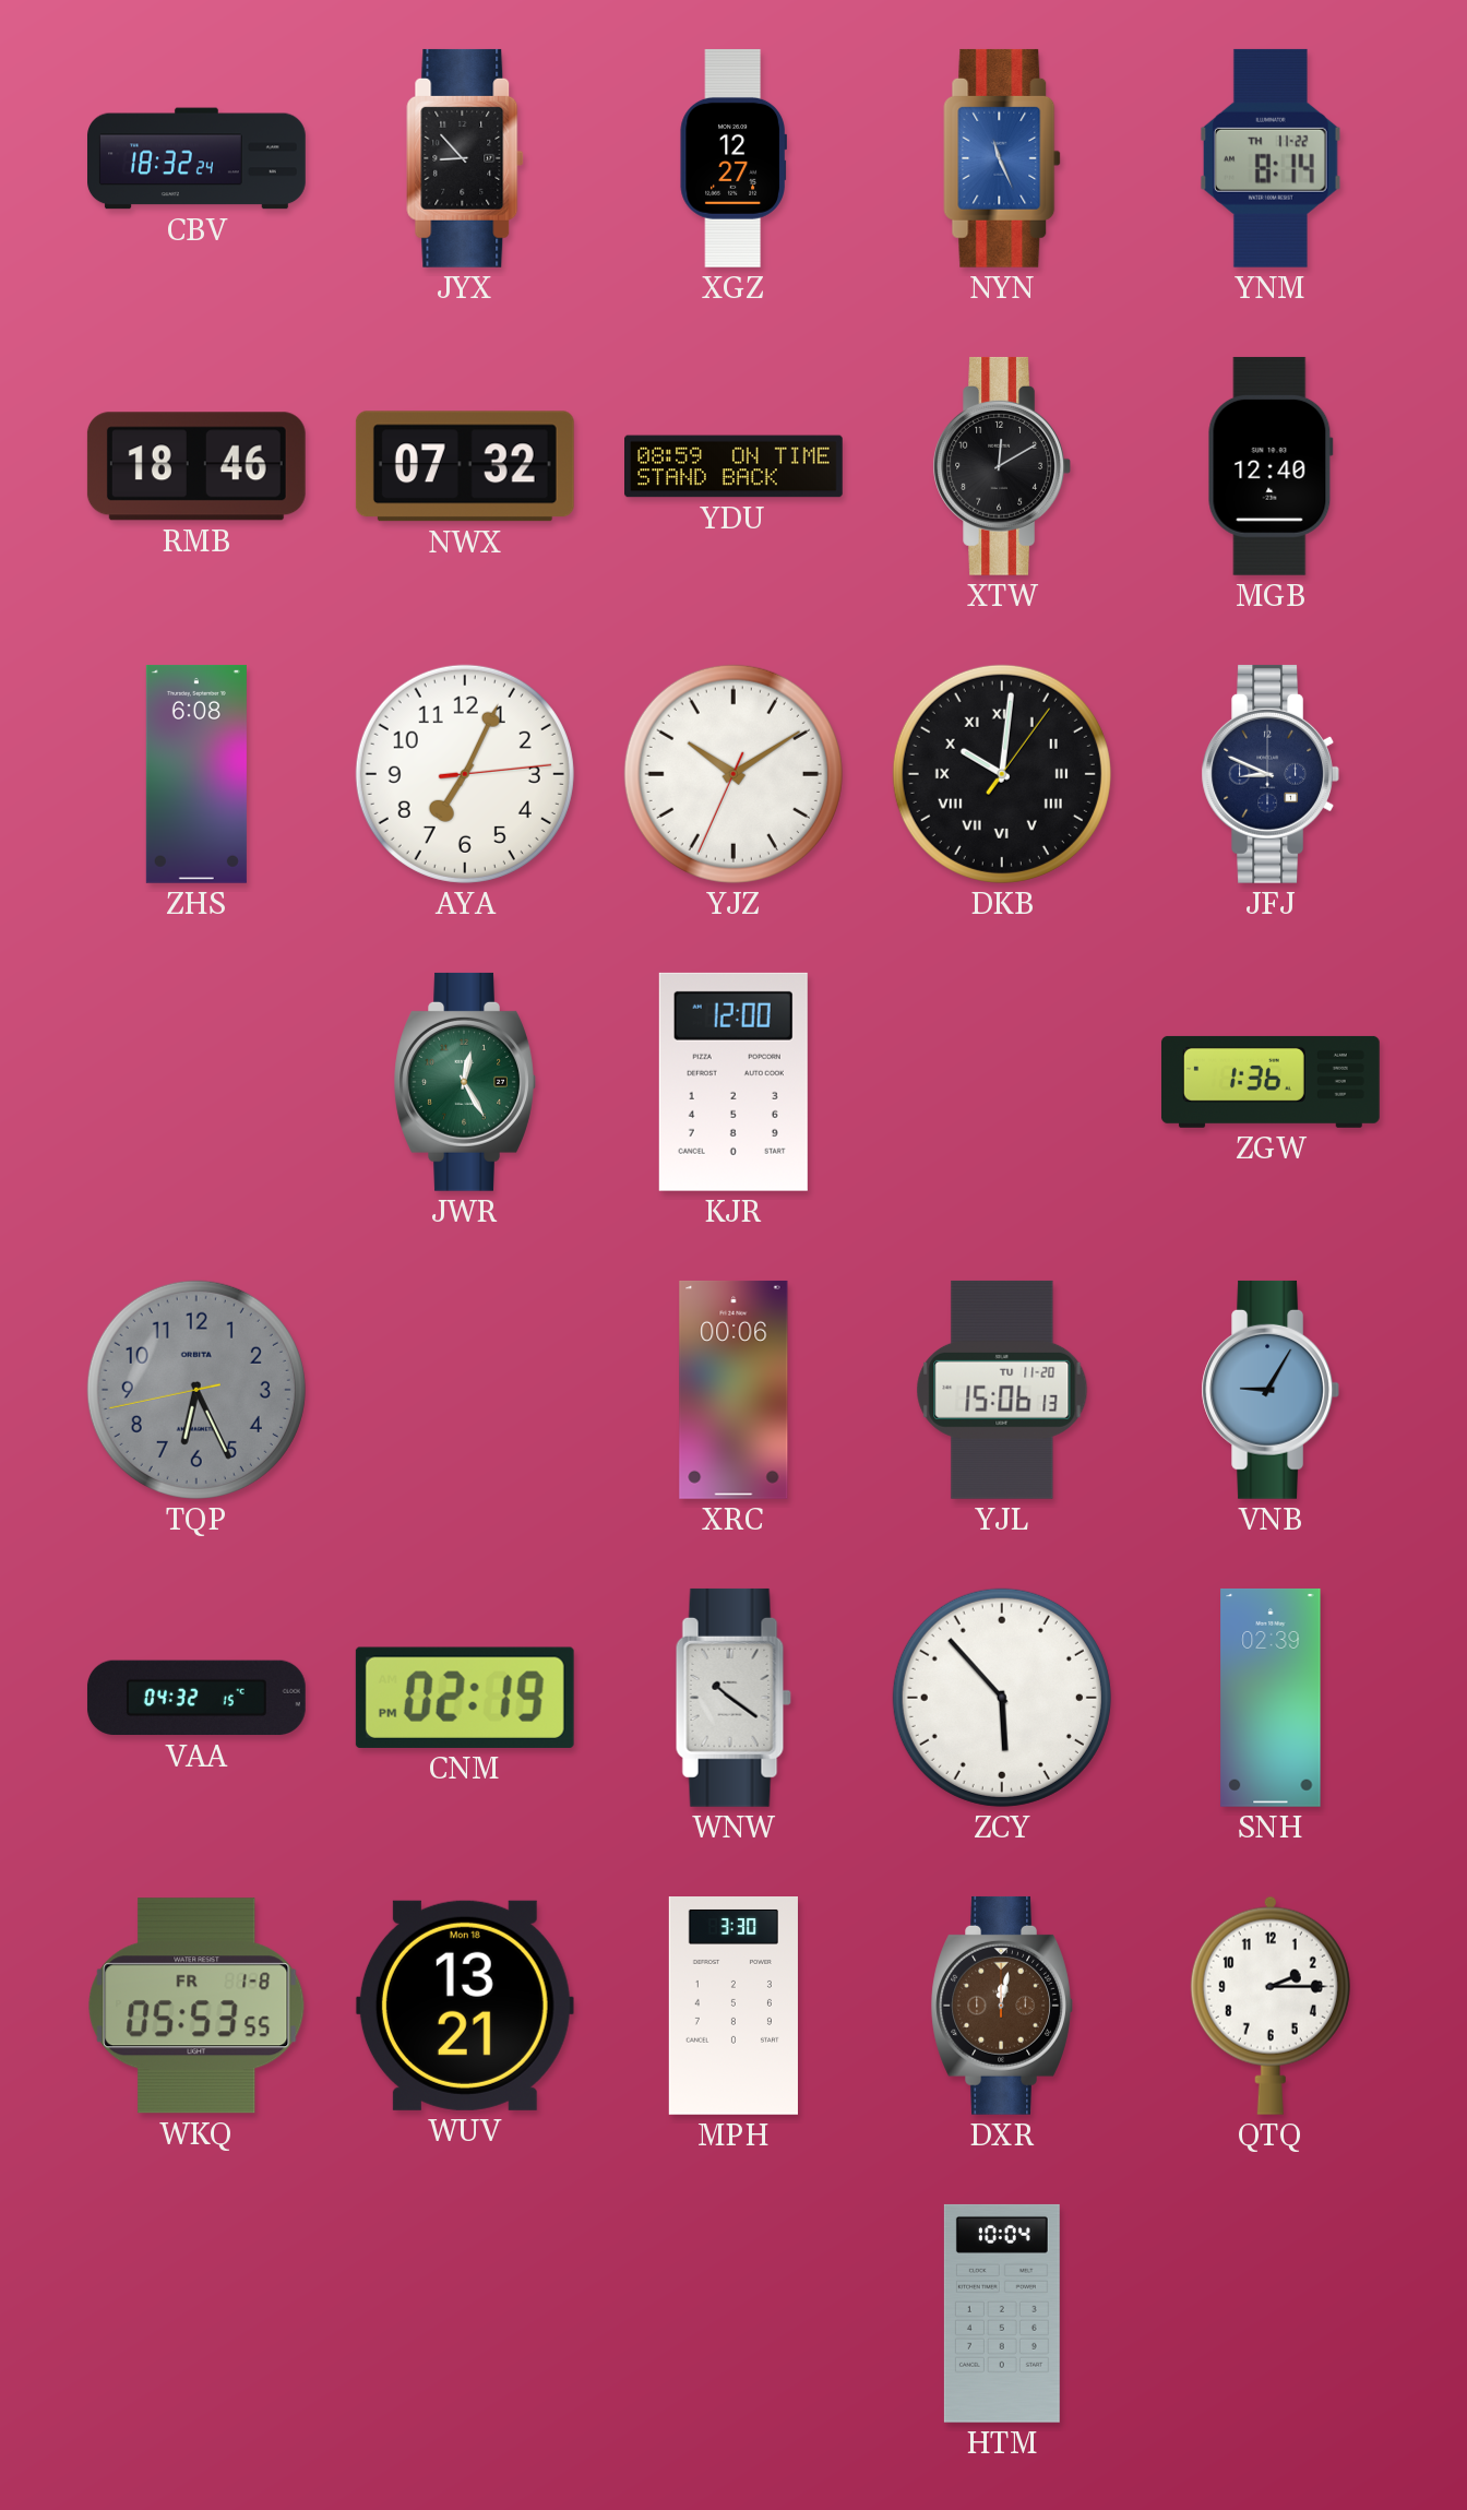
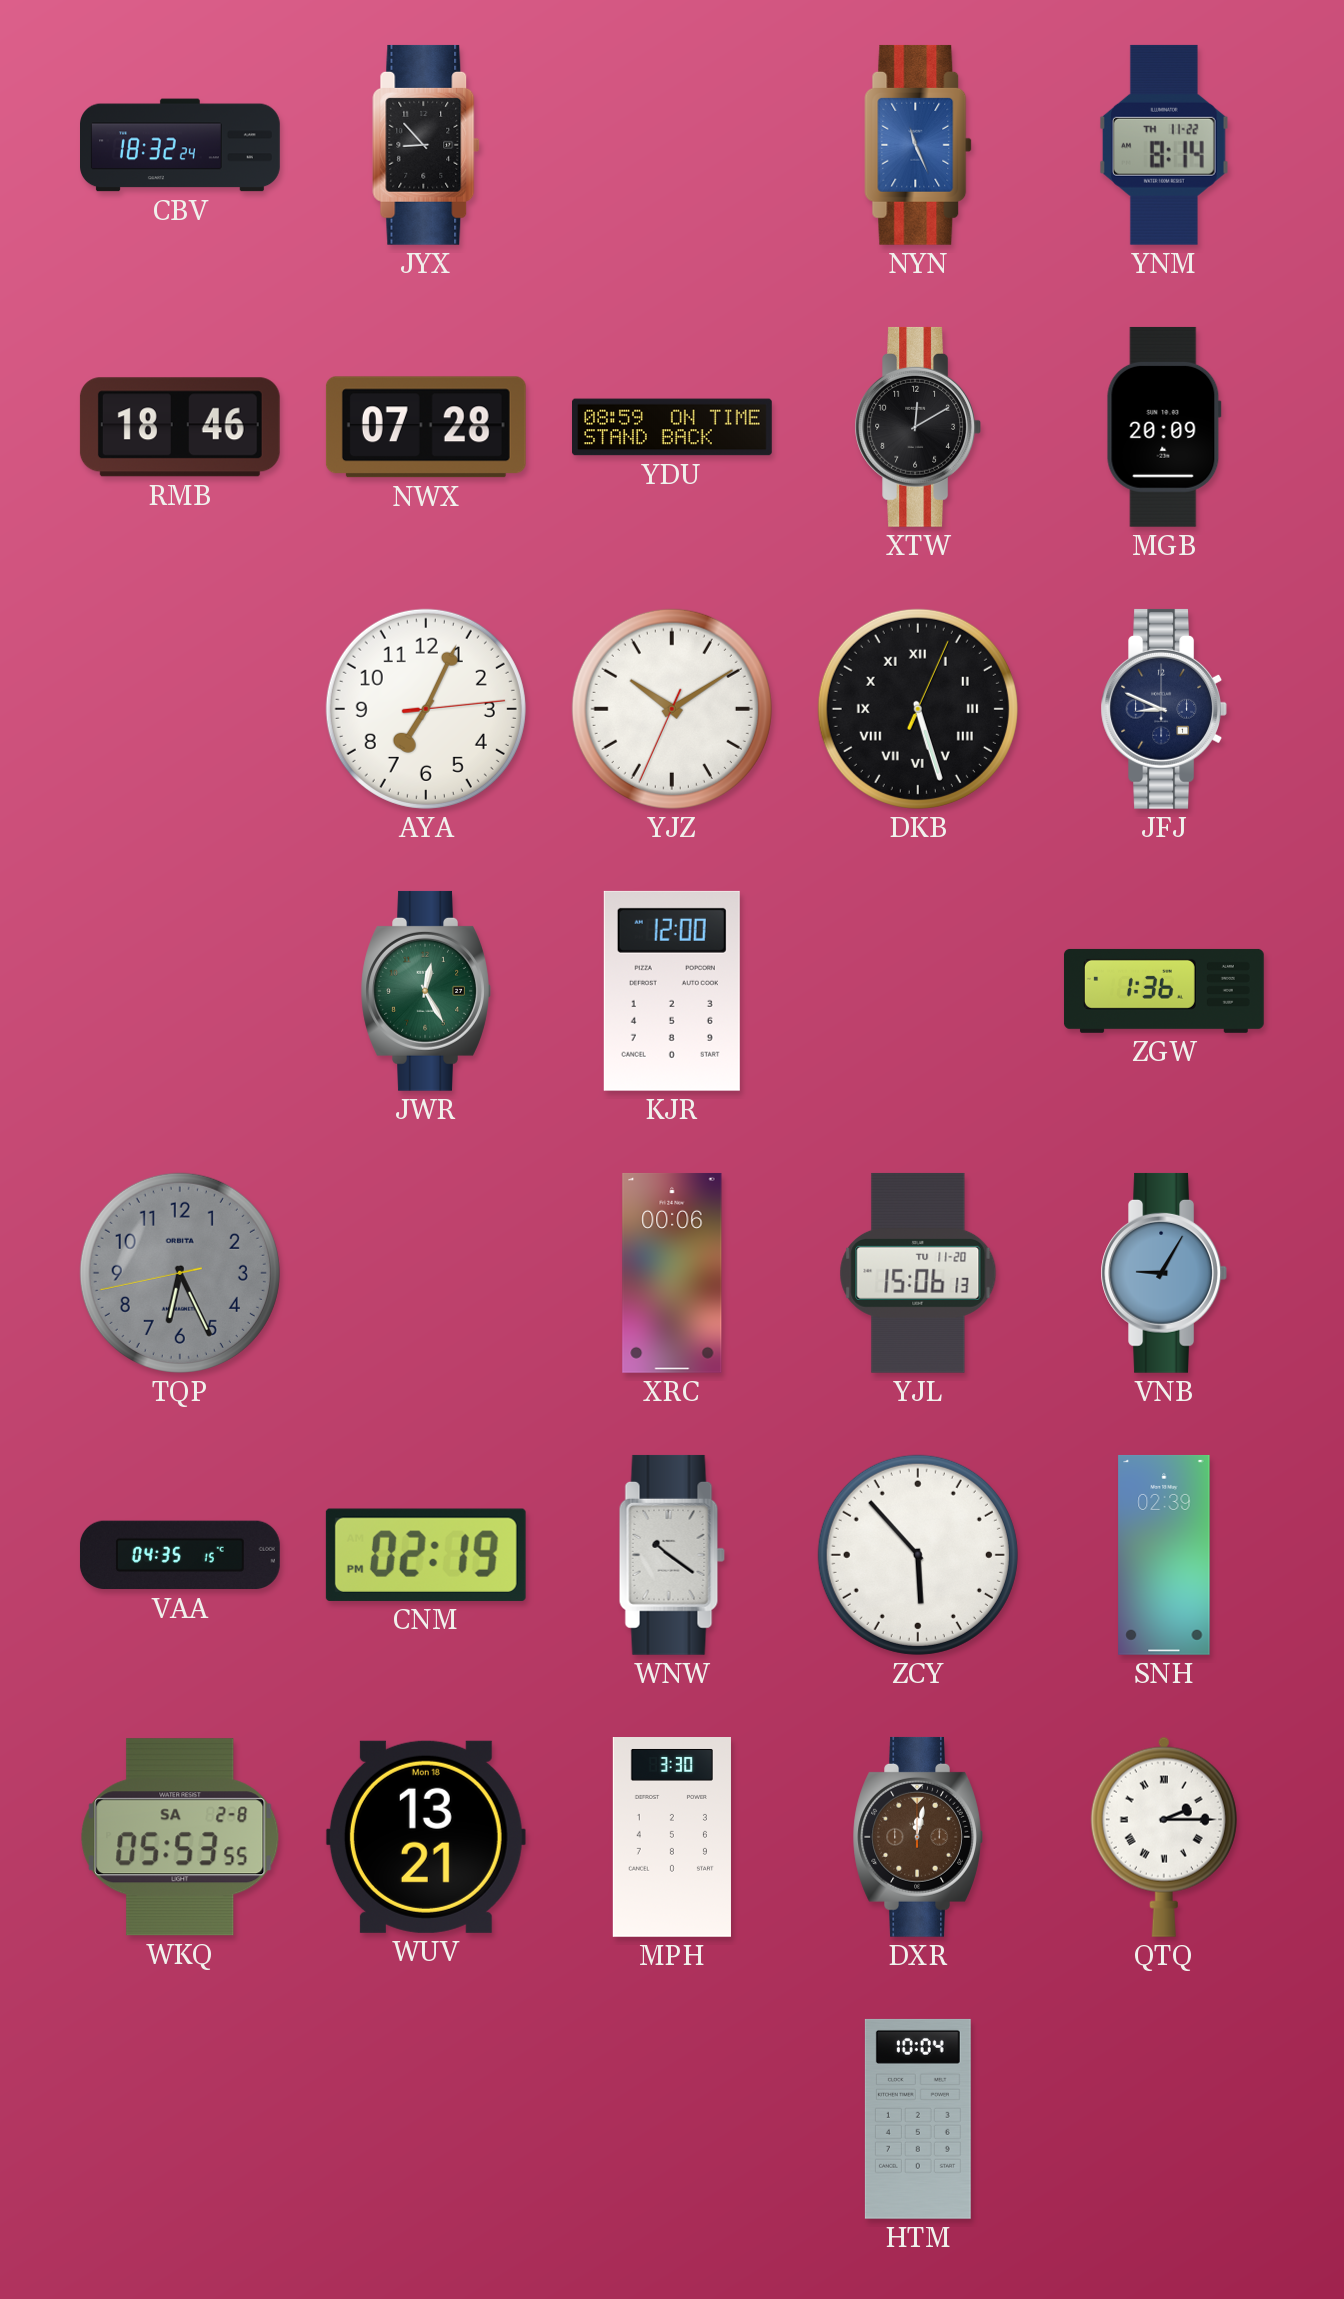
XGZ: 12:27 -> none
NWX: 07:32 -> 07:28
MGB: 12:40 -> 20:09
ZHS: 6:08 -> none
DKB: 10:01 -> 5:27
VAA: 04:32 -> 04:35
WKQ date: FR 1-8 -> SA 2-8
QTQ numerals: Arabic -> Roman
